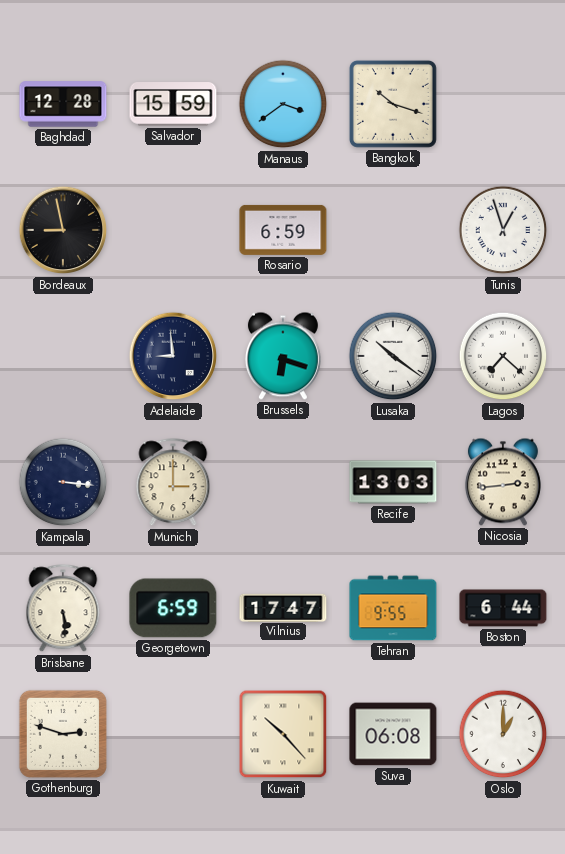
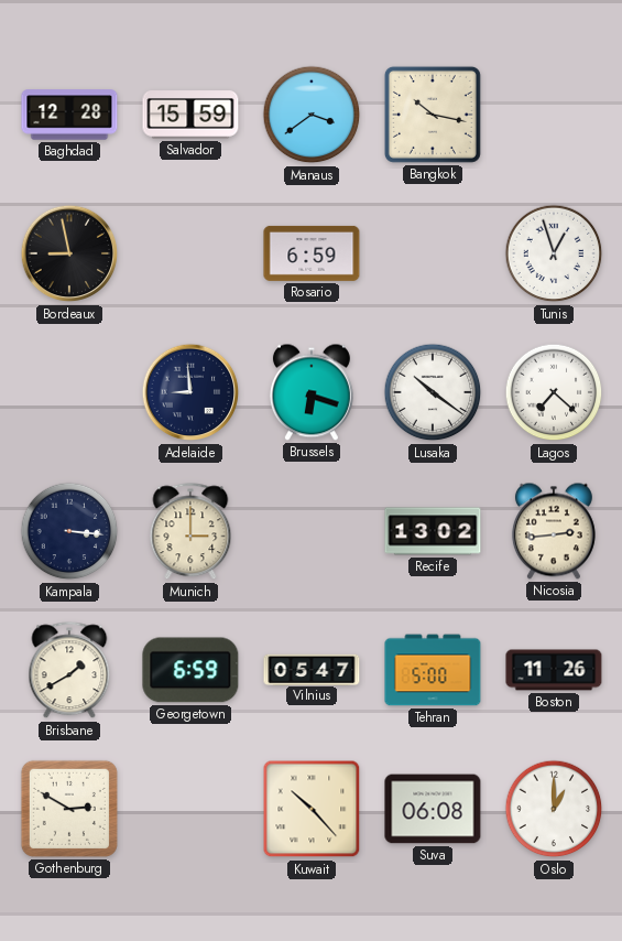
Bangkok: 10:18 -> 10:17
Recife: 13:03 -> 13:02
Brisbane: 5:29 -> 1:40
Vilnius: 17:47 -> 05:47
Tehran: 9:55 -> 5:00
Boston: 6:44 -> 11:26
Gothenburg: 2:48 -> 2:50
